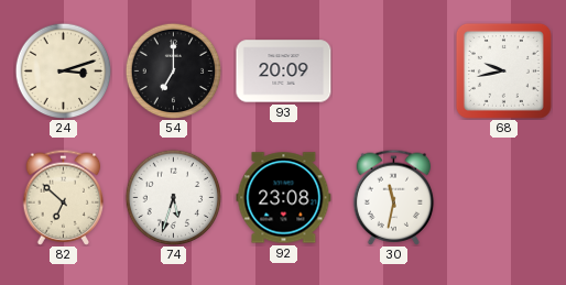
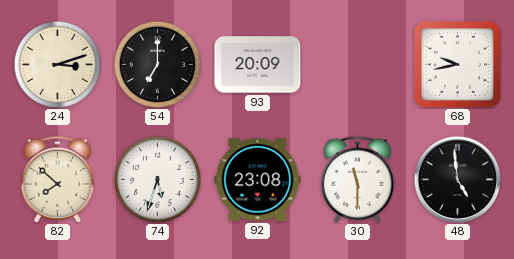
82: 6:52 -> 7:52
30: 11:32 -> 11:30
48: none -> 4:59
